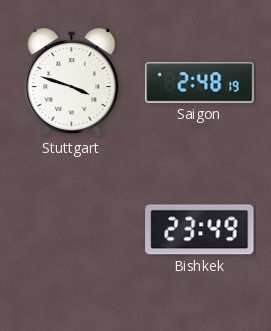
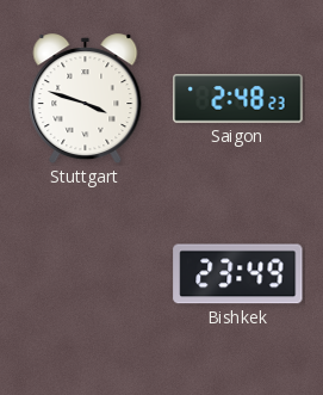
Saigon: 2:48:19 -> 2:48:23
